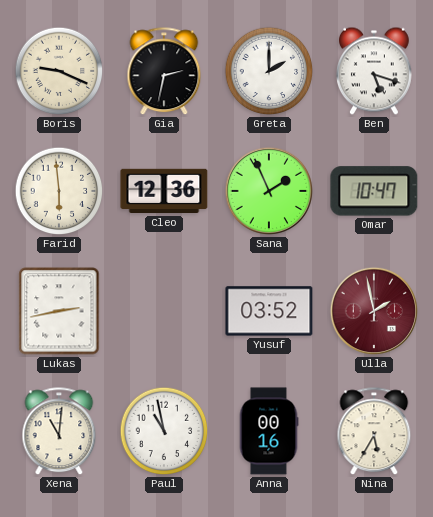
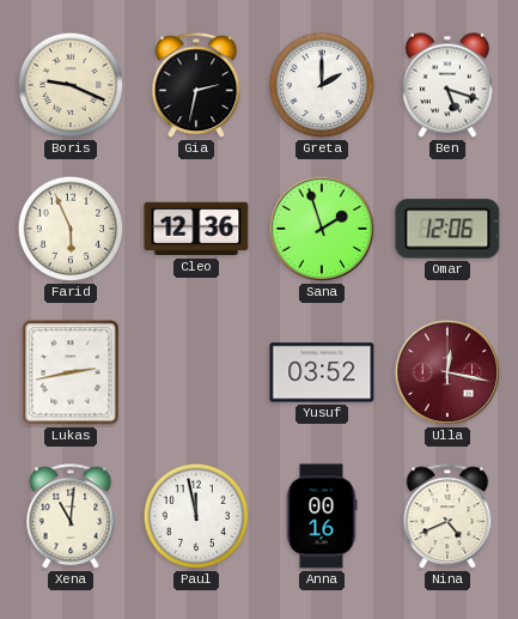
Farid: 5:59 -> 5:56
Sana: 1:56 -> 1:57
Omar: 10:47 -> 12:06
Ulla: 1:58 -> 12:17
Paul: 10:58 -> 11:58
Nina: 5:35 -> 4:41
